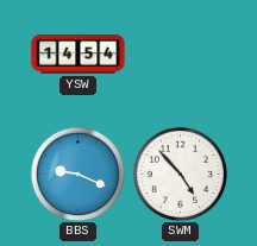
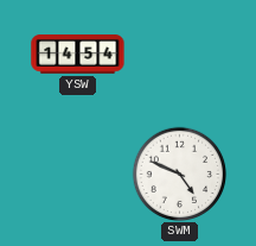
BBS: 9:19 -> none
SWM: 4:53 -> 4:49
